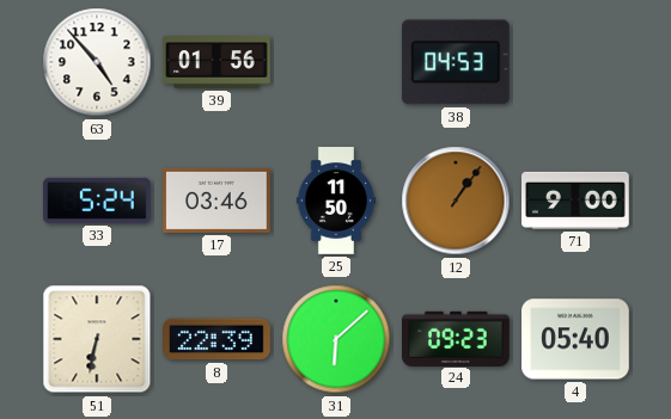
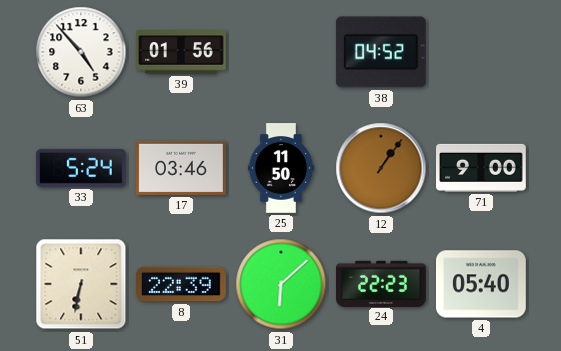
38: 04:53 -> 04:52
24: 09:23 -> 22:23
